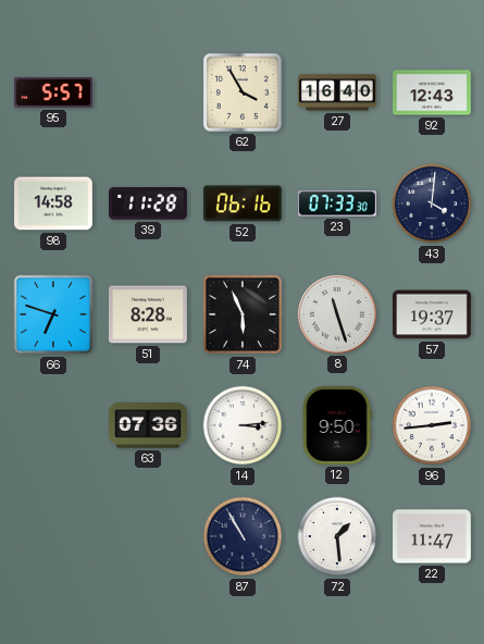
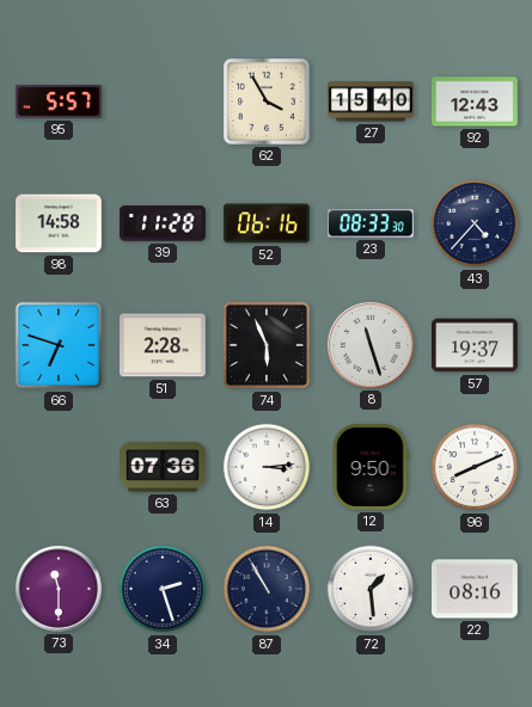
27: 16:40 -> 15:40
23: 07:33 -> 08:33
43: 4:01 -> 4:37
51: 8:28 -> 2:28
96: 2:44 -> 8:11
73: none -> 11:30
34: none -> 2:27
22: 11:47 -> 08:16
